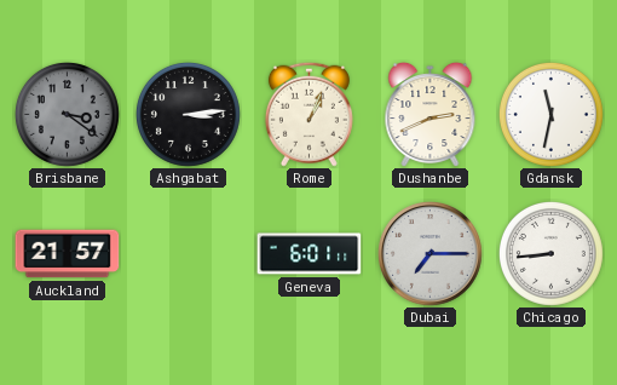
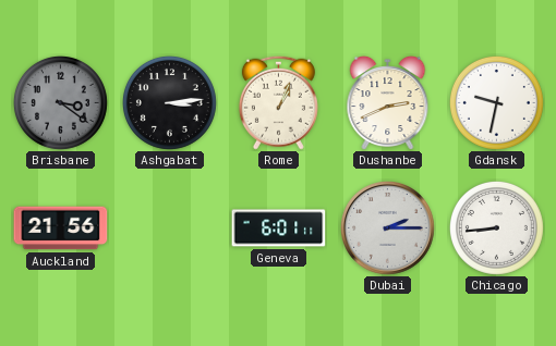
Gdansk: 11:32 -> 9:32
Auckland: 21:57 -> 21:56
Dubai: 7:15 -> 2:15
